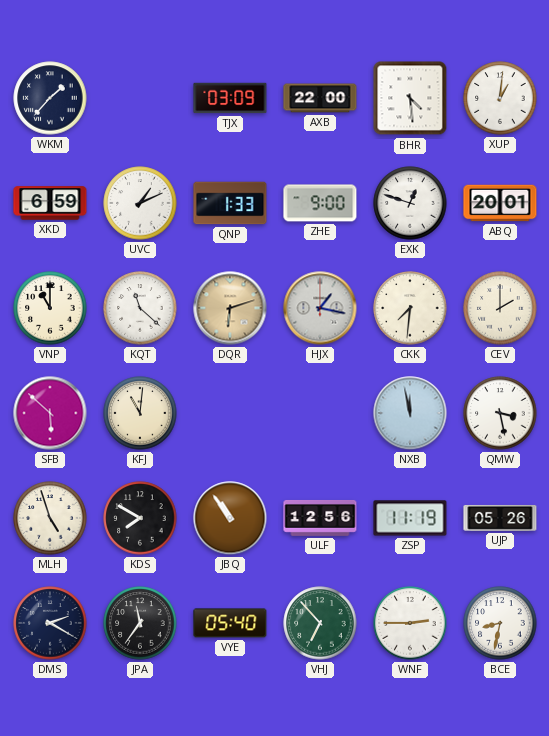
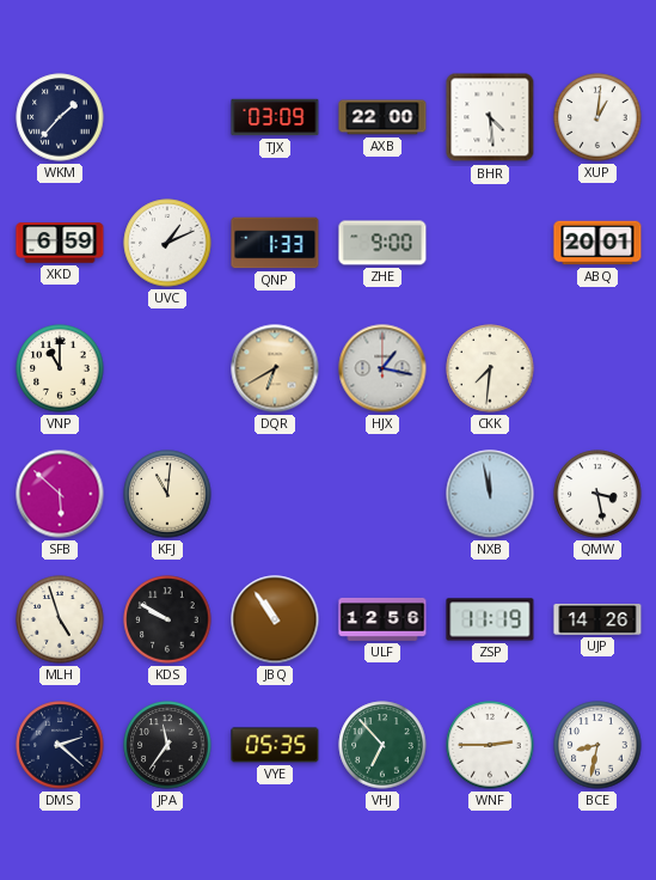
EXK: 12:48 -> none
KQT: 11:22 -> none
DQR: 6:12 -> 6:40
CEV: 2:00 -> none
KDS: 7:50 -> 9:50
UJP: 05:26 -> 14:26
DMS: 2:20 -> 2:22
VYE: 05:40 -> 05:35
